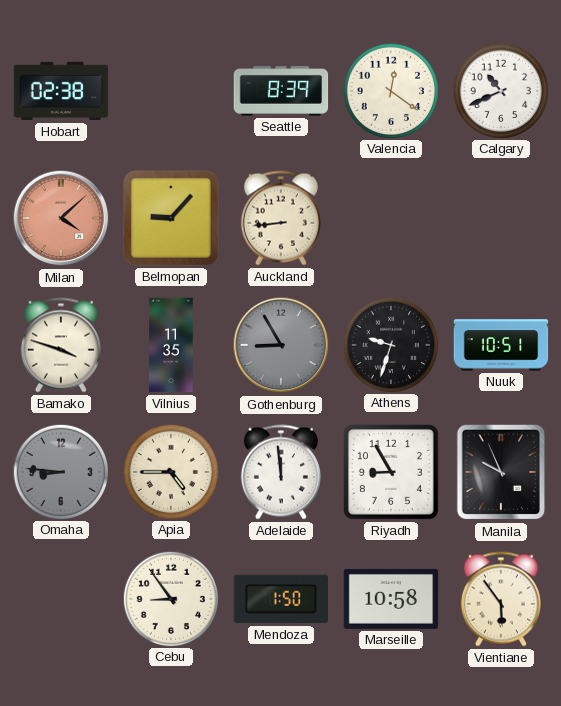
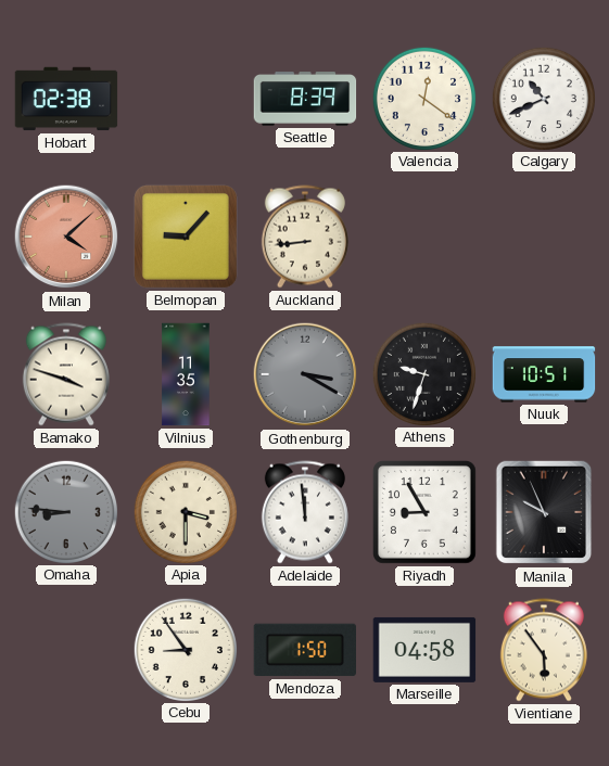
Gothenburg: 8:55 -> 3:20
Apia: 4:45 -> 3:30
Marseille: 10:58 -> 04:58
